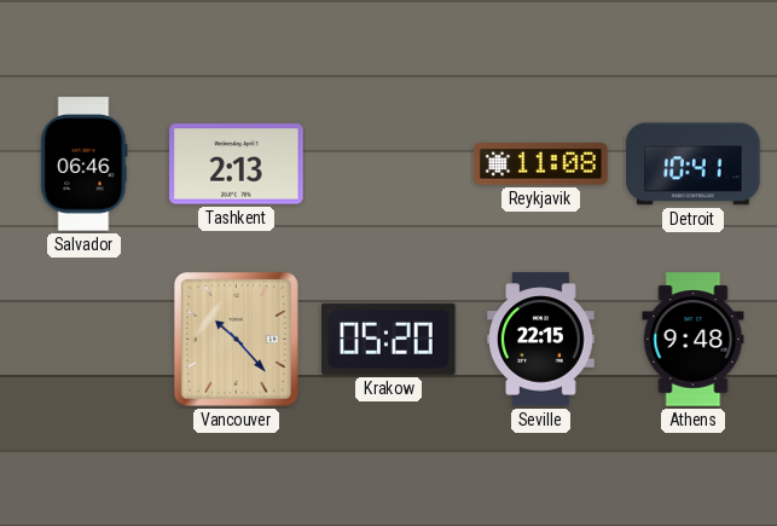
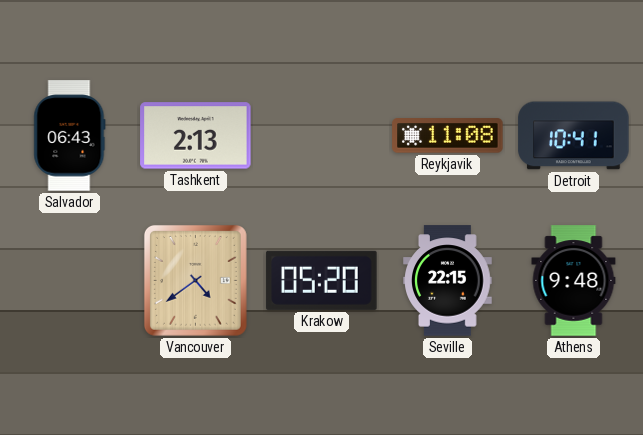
Salvador: 06:46 -> 06:43
Vancouver: 10:23 -> 4:39
